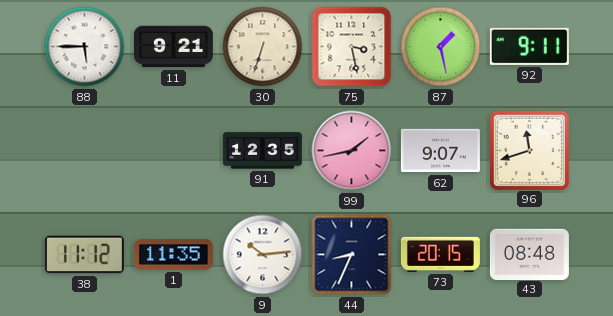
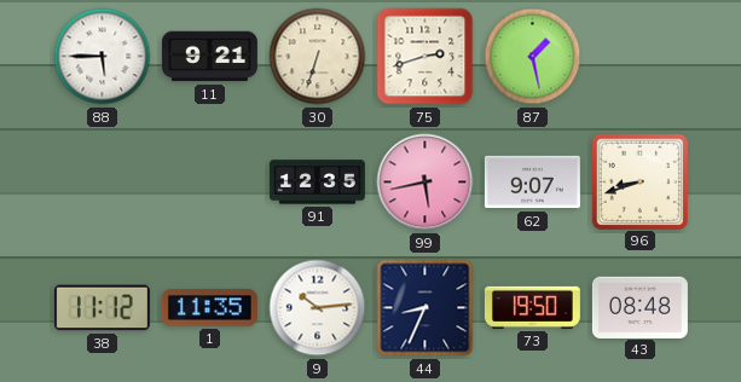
75: 3:28 -> 2:42
92: 9:11 -> none
99: 1:43 -> 5:43
96: 11:42 -> 8:42
73: 20:15 -> 19:50
